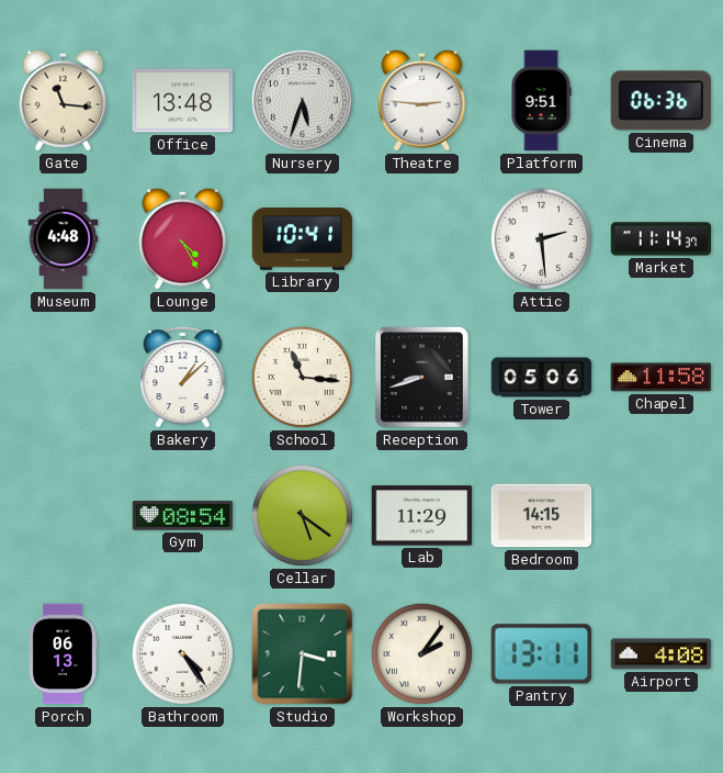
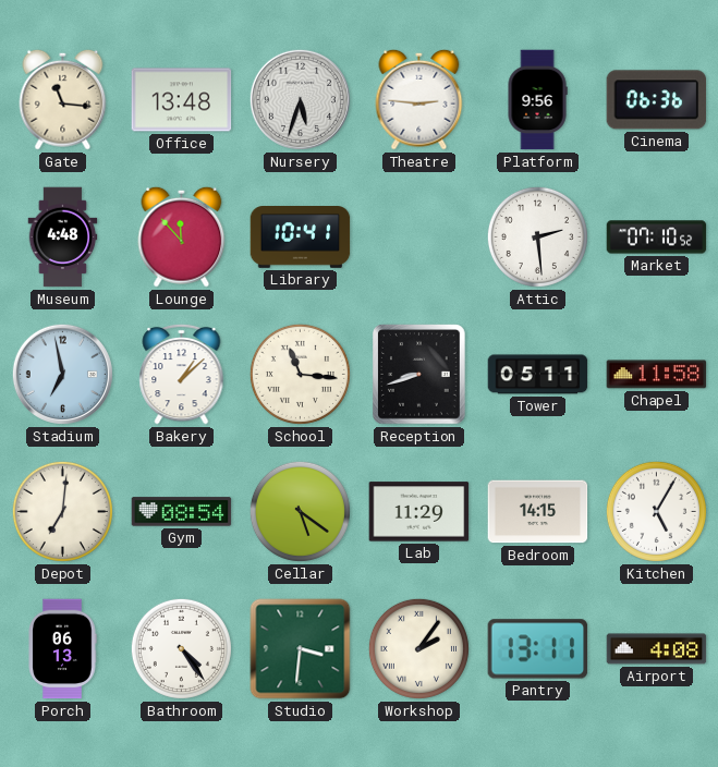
Platform: 9:51 -> 9:56
Lounge: 4:25 -> 11:53
Market: 11:14 -> 07:10
Stadium: none -> 6:58
Tower: 05:06 -> 05:11
Depot: none -> 7:01
Kitchen: none -> 5:05
